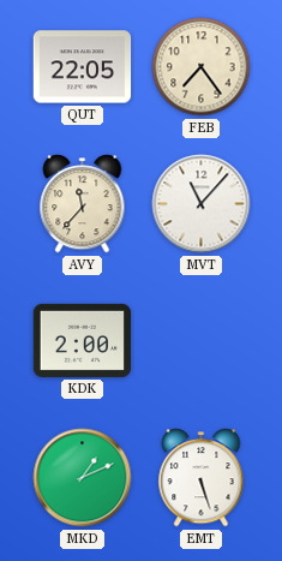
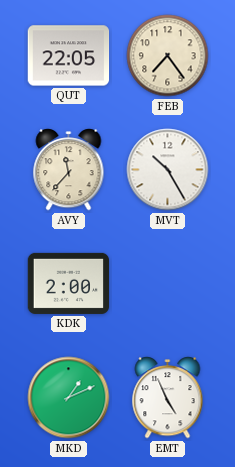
MVT: 11:07 -> 10:25
EMT: 5:27 -> 4:56
